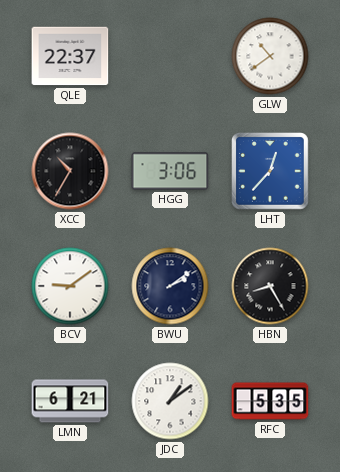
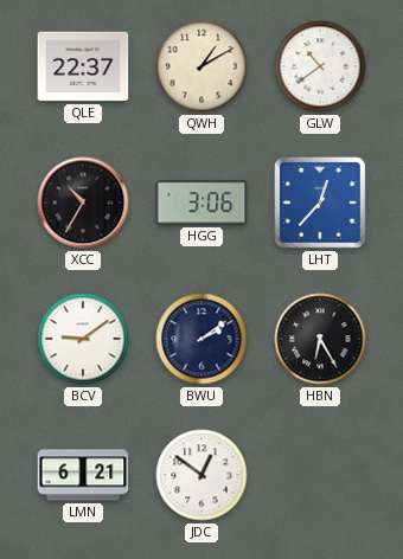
QWH: none -> 1:10
HBN: 8:25 -> 6:25
JDC: 1:09 -> 12:51
RFC: 5:35 -> none
